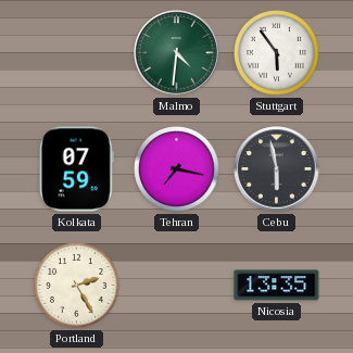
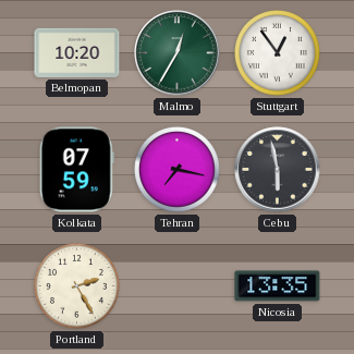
Belmopan: none -> 10:20
Malmo: 4:31 -> 12:35
Stuttgart: 5:54 -> 12:54
